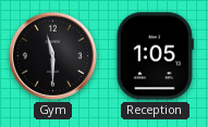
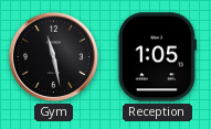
Gym: 11:30 -> 11:28
